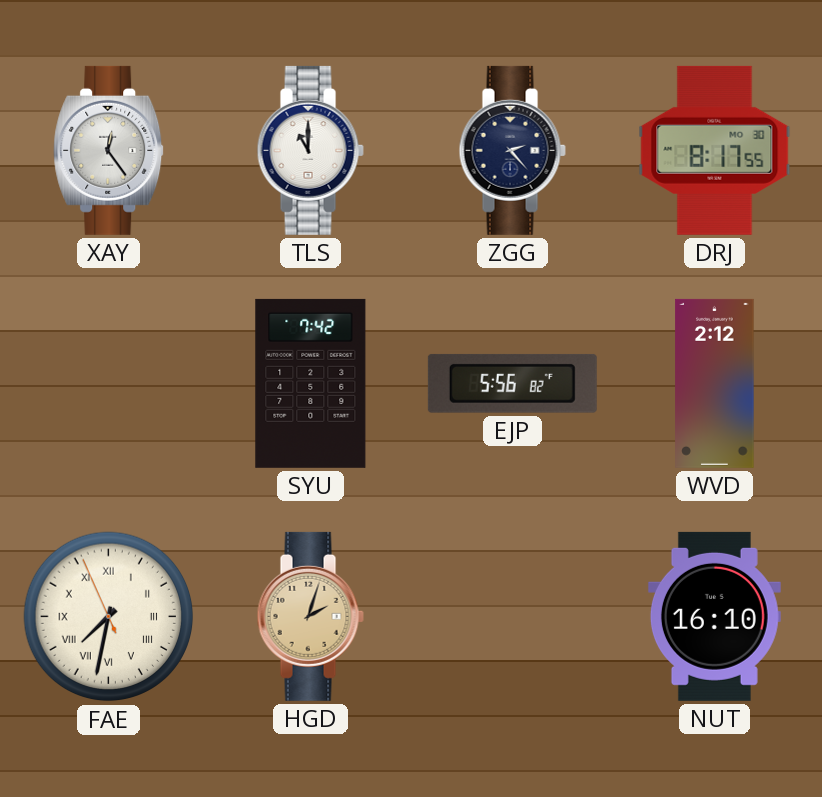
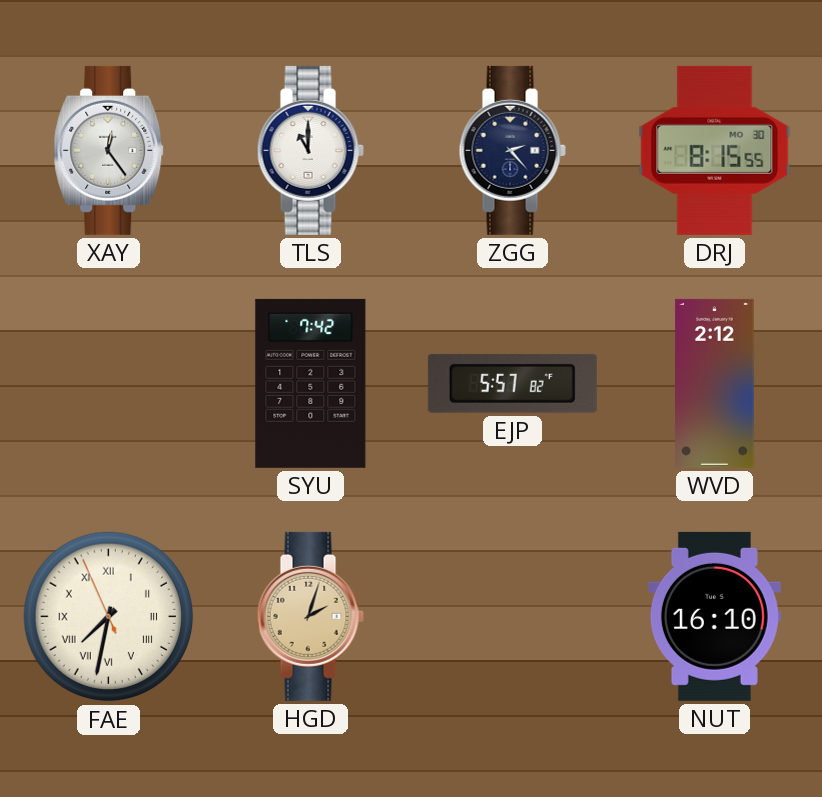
DRJ: 8:17 -> 8:15
EJP: 5:56 -> 5:57
